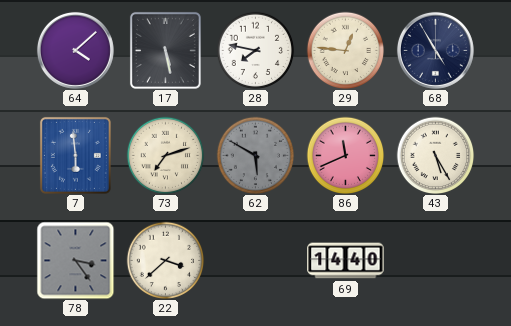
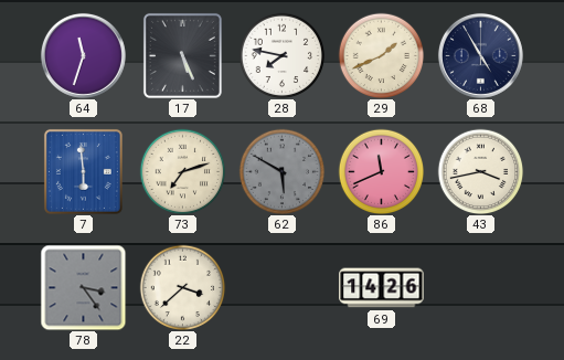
64: 4:08 -> 11:33
17: 5:28 -> 5:26
29: 12:46 -> 1:41
43: 5:25 -> 3:43
69: 14:40 -> 14:26
